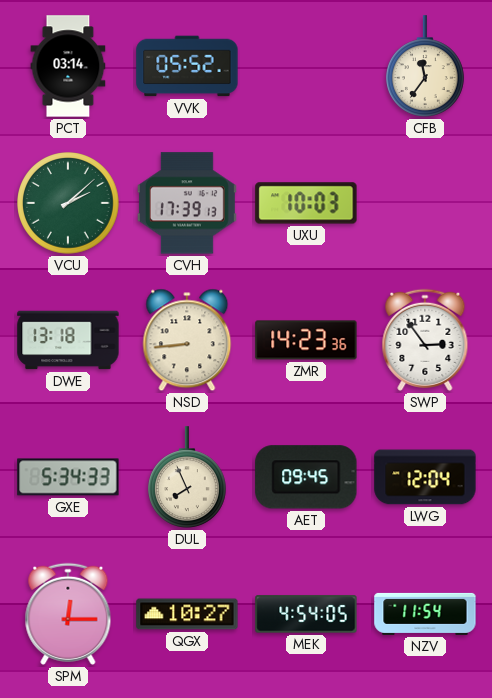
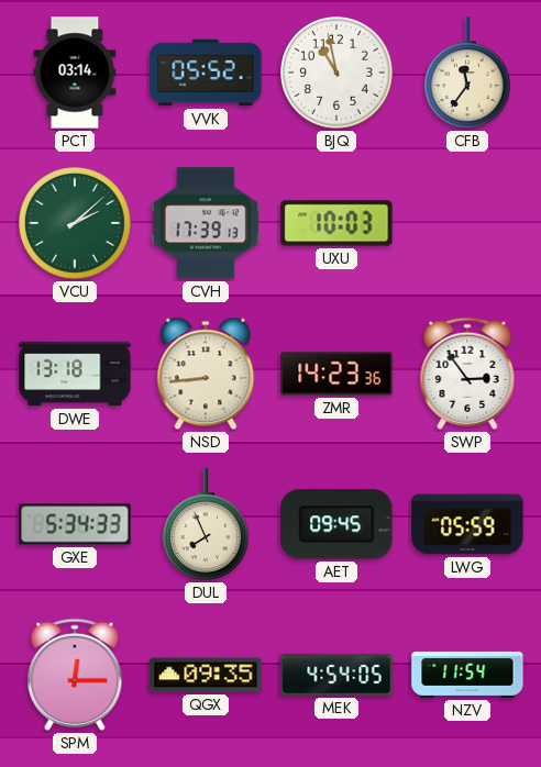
BJQ: none -> 10:58
LWG: 12:04 -> 05:59
QGX: 10:27 -> 09:35
